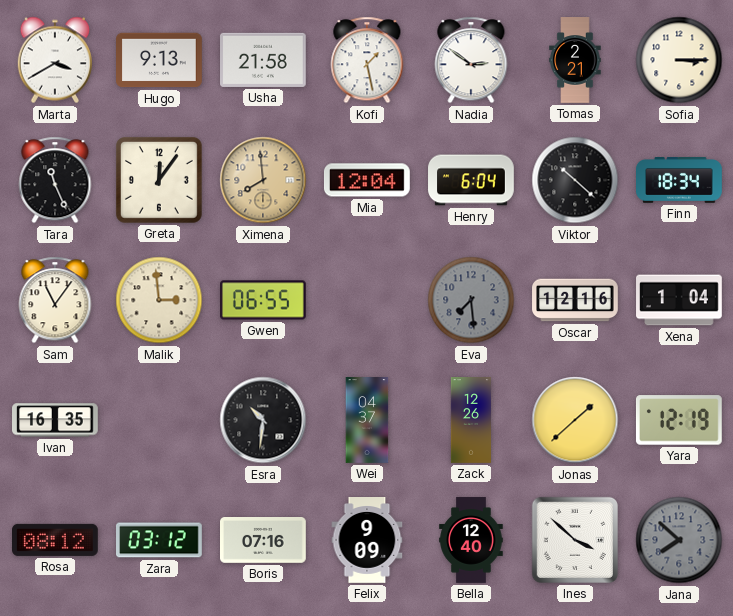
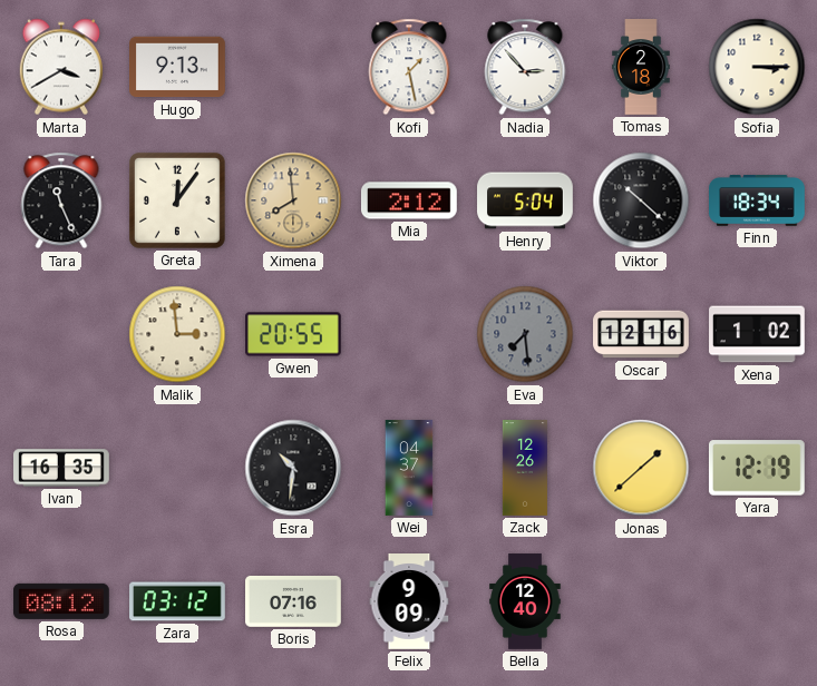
Usha: 21:58 -> none
Nadia: 2:51 -> 2:53
Tomas: 2:21 -> 2:18
Mia: 12:04 -> 2:12
Henry: 6:04 -> 5:04
Sam: 11:06 -> none
Gwen: 06:55 -> 20:55
Xena: 1:04 -> 1:02
Ines: 3:52 -> none
Jana: 7:52 -> none
